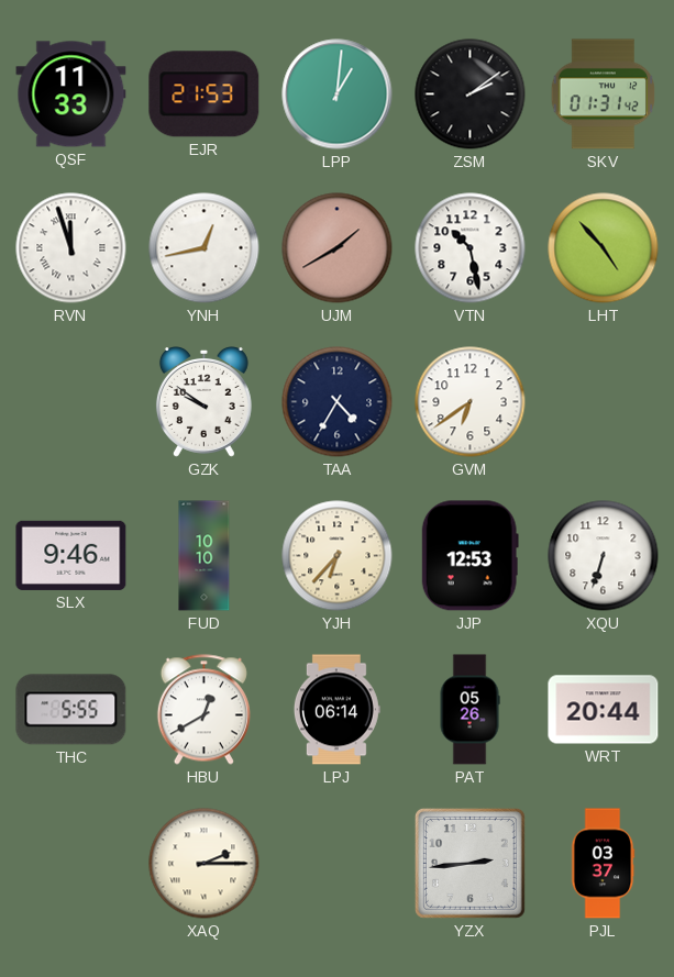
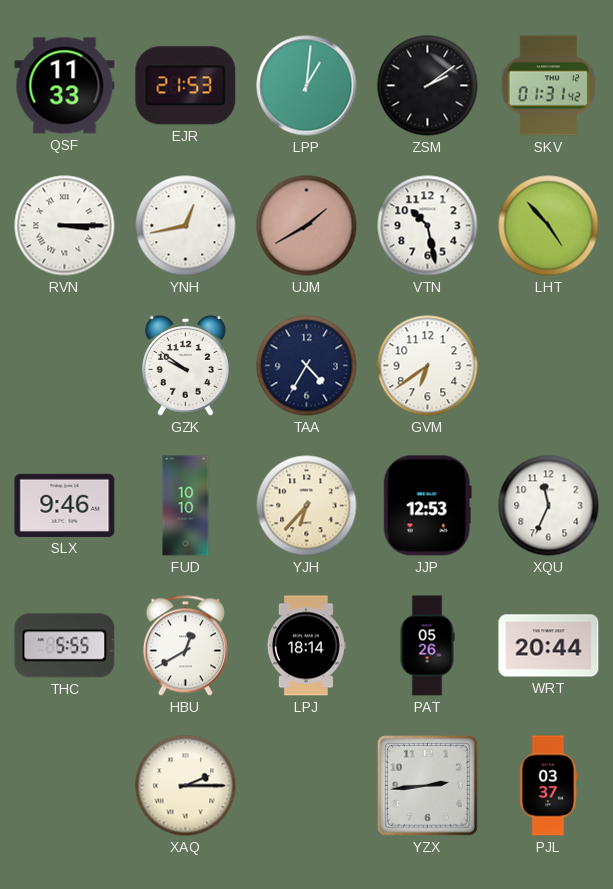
RVN: 11:57 -> 3:15
XQU: 6:33 -> 11:34
LPJ: 06:14 -> 18:14
